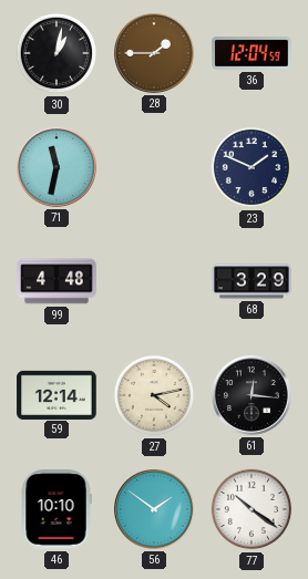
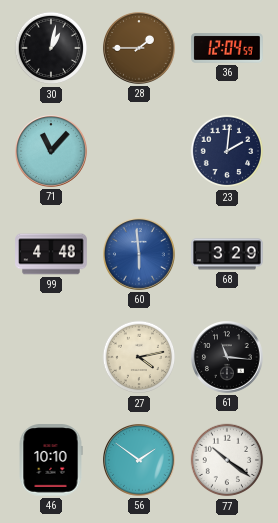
71: 11:32 -> 11:07
23: 1:49 -> 2:01
60: none -> 5:59
59: 12:14 -> none
61: 12:16 -> 11:16
